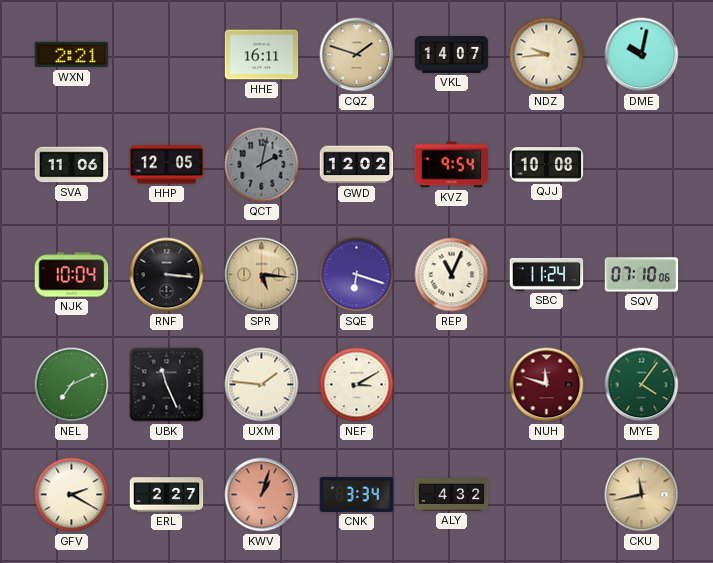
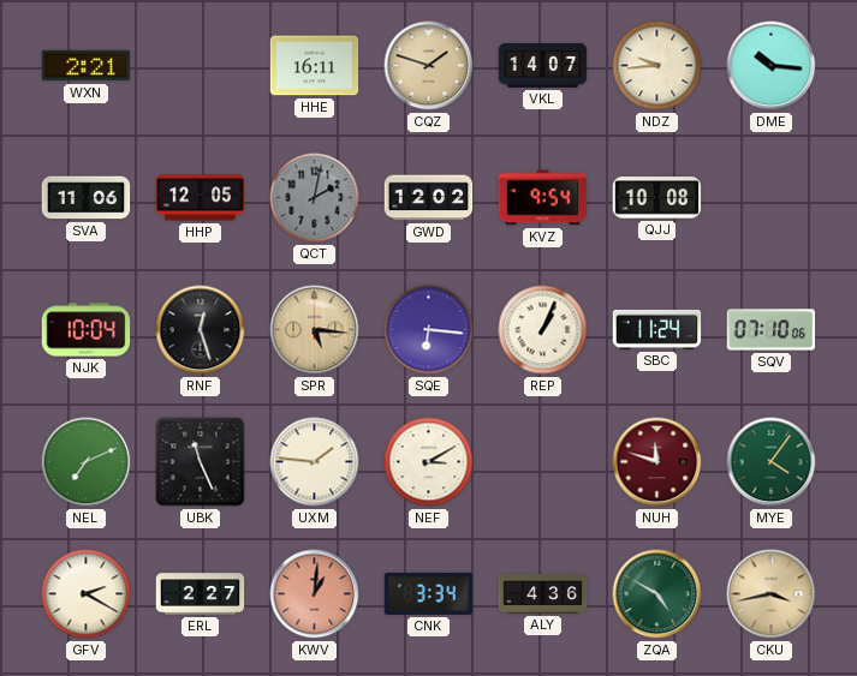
DME: 10:02 -> 10:16
RNF: 3:16 -> 12:27
SQE: 6:18 -> 6:16
REP: 11:04 -> 1:04
KWV: 1:03 -> 1:01
ALY: 4:32 -> 4:36
ZQA: none -> 4:50
CKU: 11:43 -> 3:43
